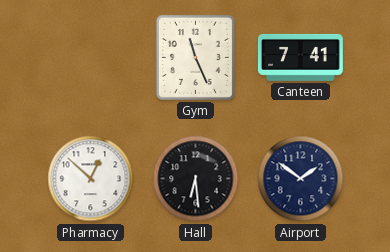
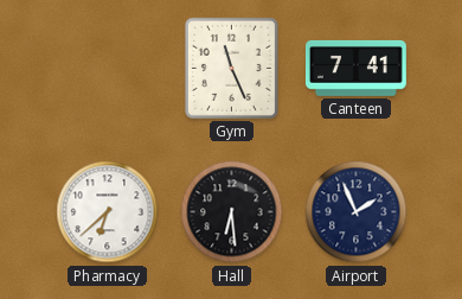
Pharmacy: 12:52 -> 6:38
Airport: 1:51 -> 1:56
